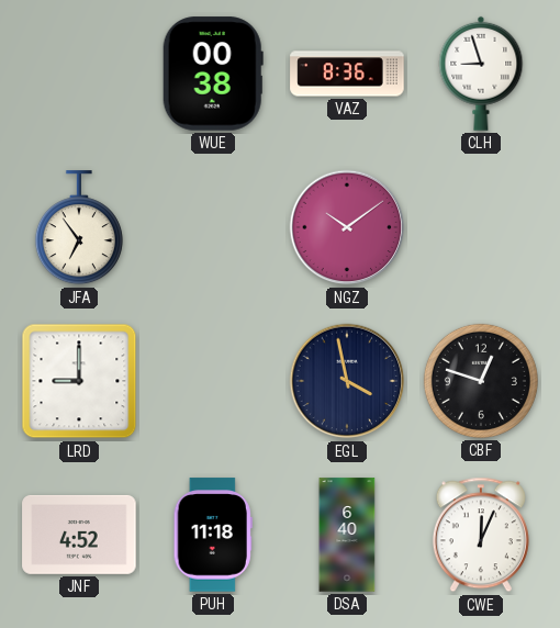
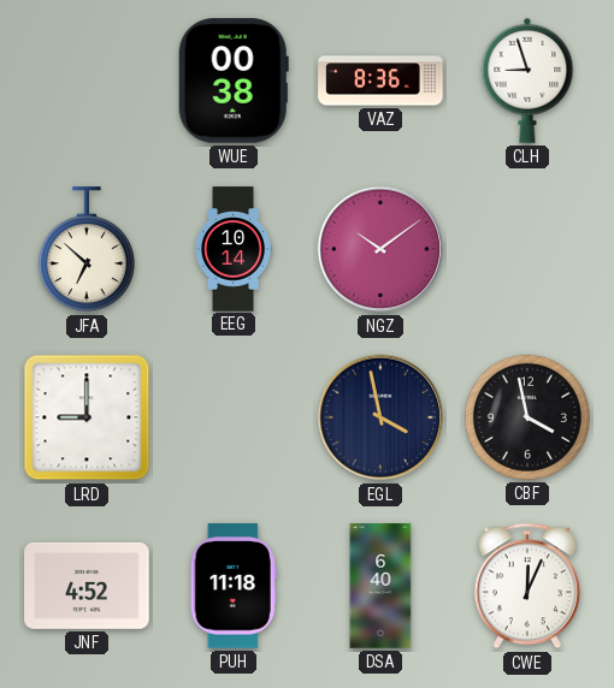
JFA: 6:54 -> 6:52
EEG: none -> 10:14
CBF: 12:48 -> 3:58
